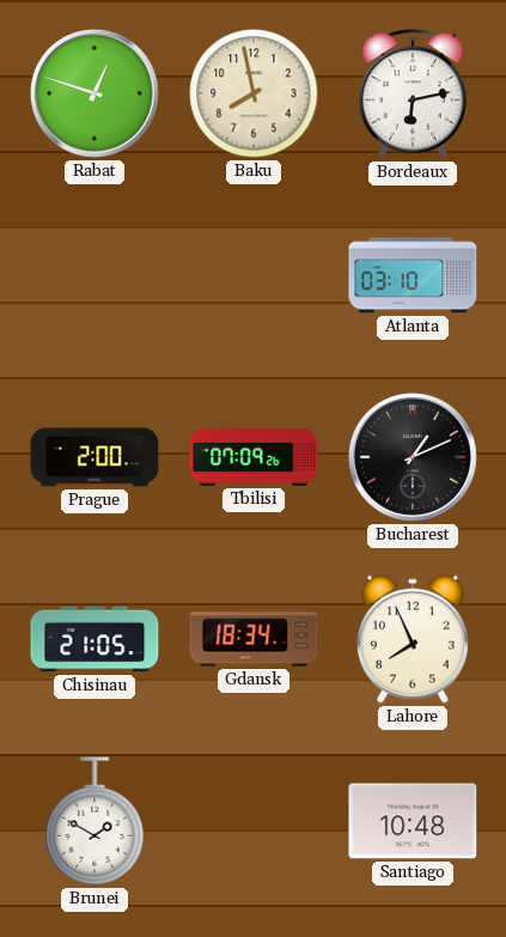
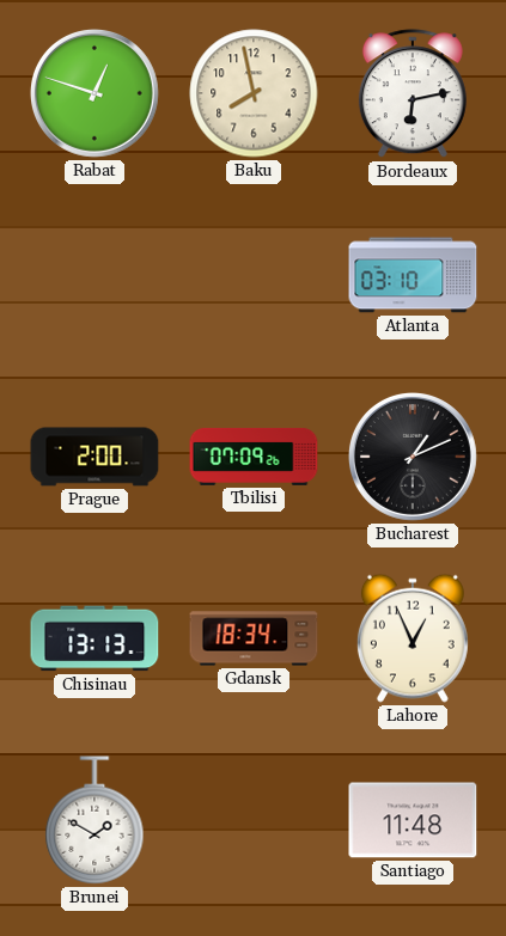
Chisinau: 21:05 -> 13:13
Lahore: 7:56 -> 12:56
Santiago: 10:48 -> 11:48
